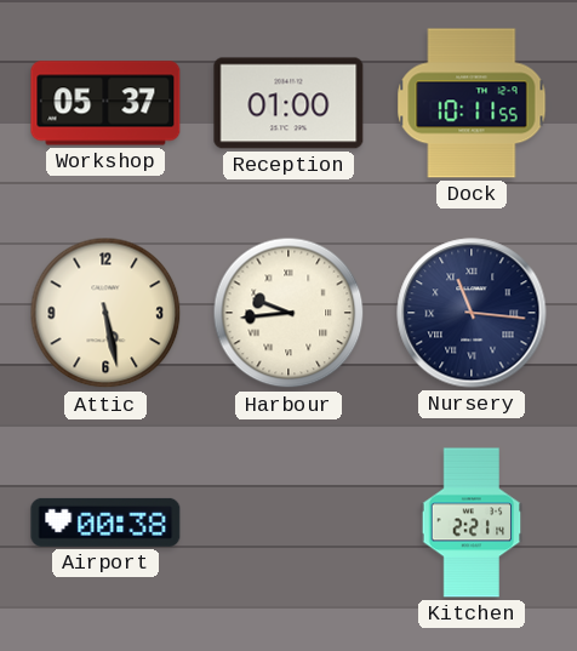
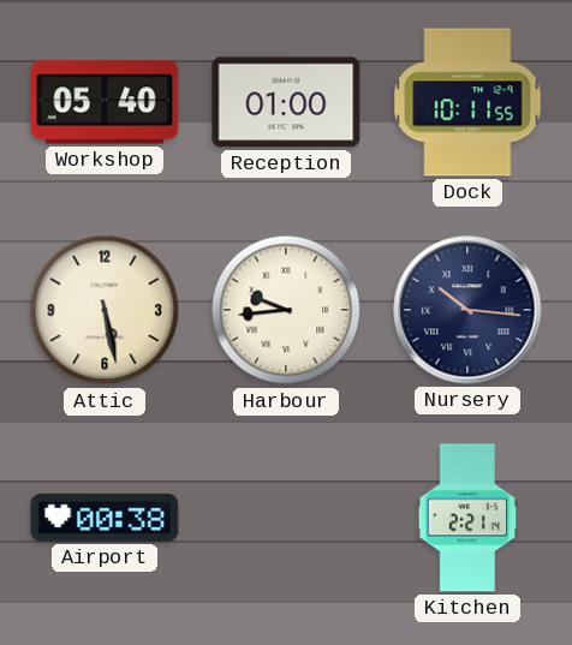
Workshop: 05:37 -> 05:40
Nursery: 11:16 -> 10:16
